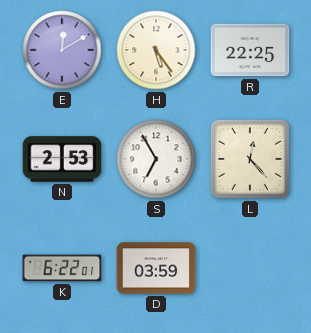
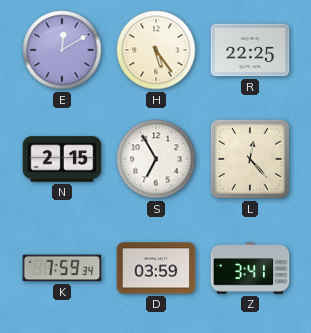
N: 2:53 -> 2:15
K: 6:22 -> 7:59
Z: none -> 3:41
